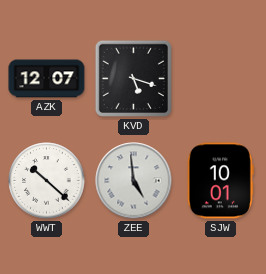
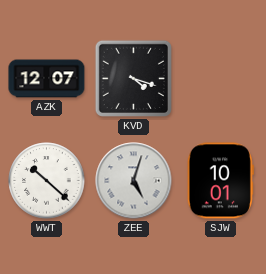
KVD: 5:18 -> 4:18
ZEE: 4:59 -> 5:03
